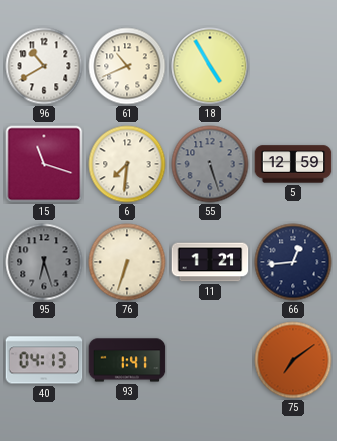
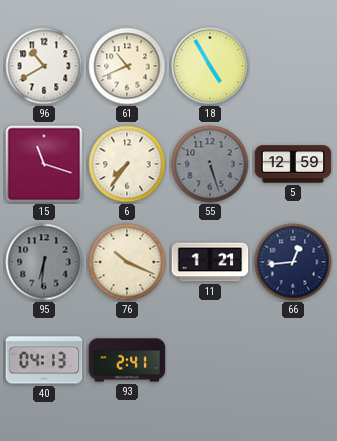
6: 7:31 -> 7:36
95: 6:27 -> 6:31
76: 6:33 -> 10:19
93: 1:41 -> 2:41
75: 7:09 -> none
